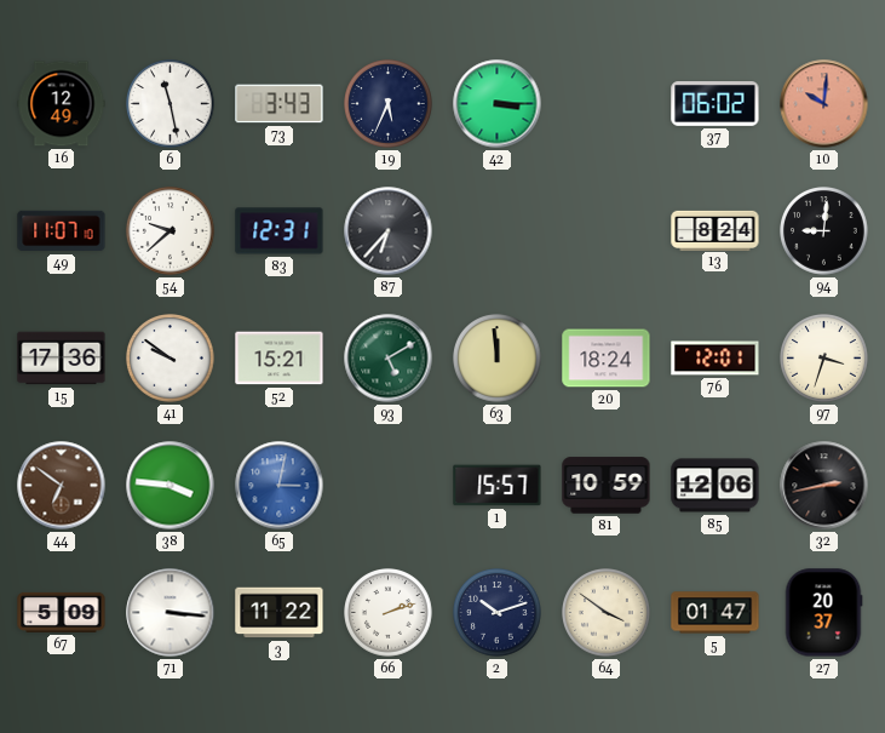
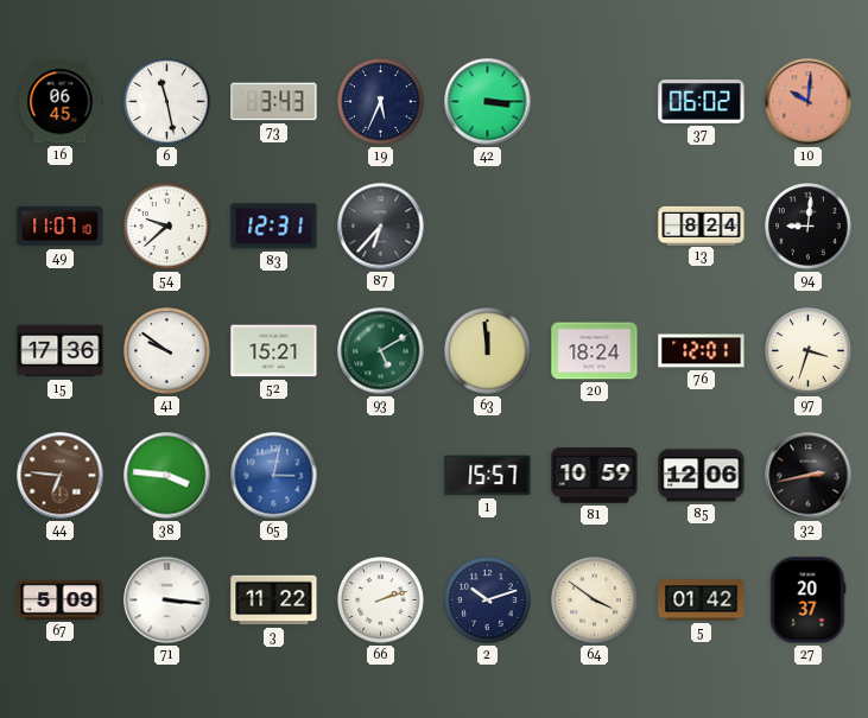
16: 12:49 -> 06:45
44: 6:51 -> 6:46
5: 01:47 -> 01:42
